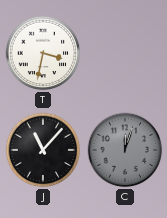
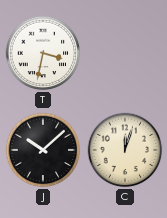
J: 11:07 -> 10:08
C dial: grey -> cream
